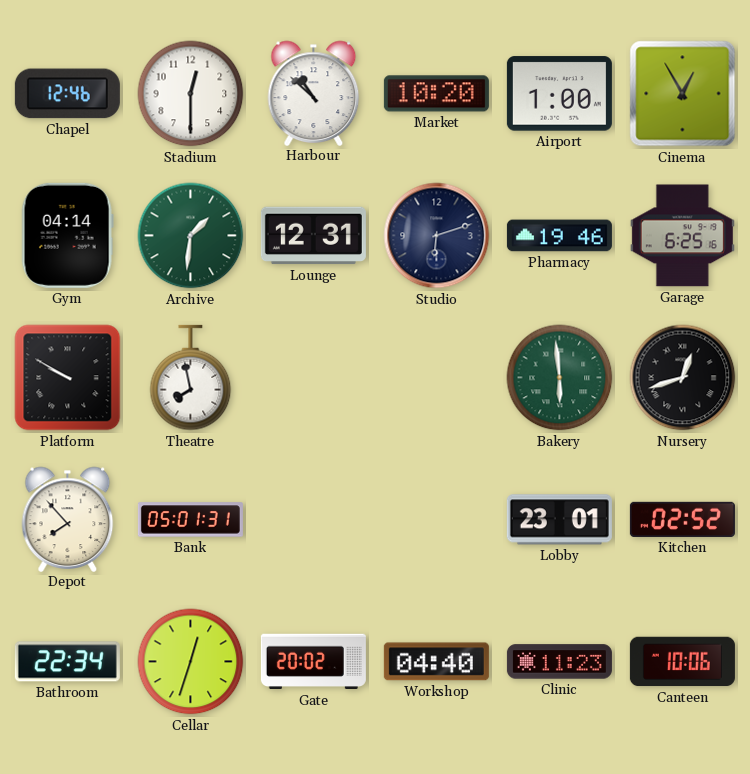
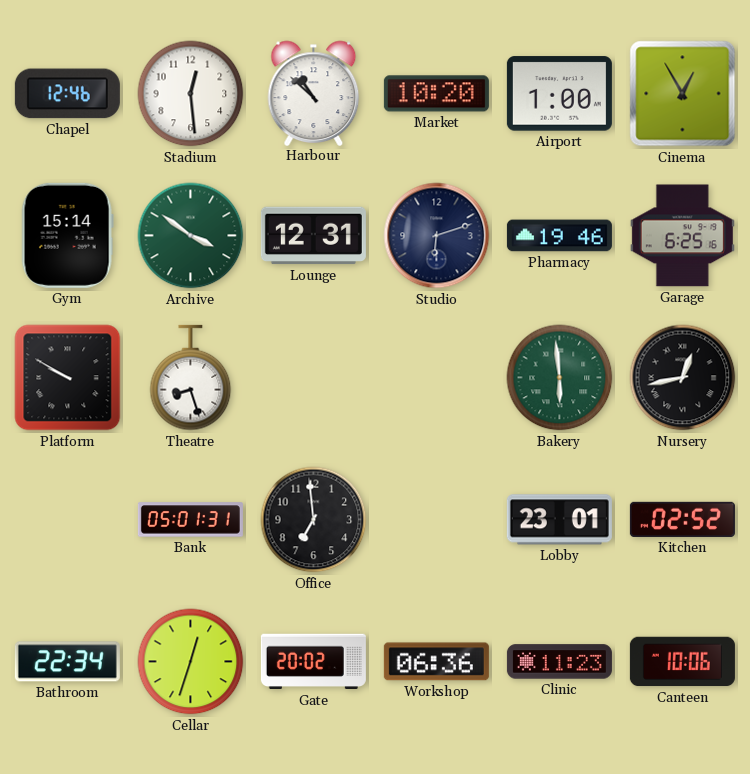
Stadium: 12:30 -> 12:29
Gym: 04:14 -> 15:14
Archive: 1:31 -> 3:51
Theatre: 7:58 -> 8:27
Nursery: 12:42 -> 12:43
Depot: 7:53 -> none
Office: none -> 6:59
Workshop: 04:40 -> 06:36
